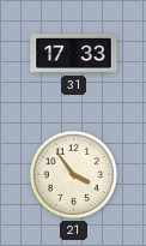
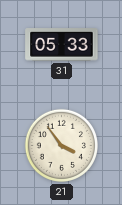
31: 17:33 -> 05:33
